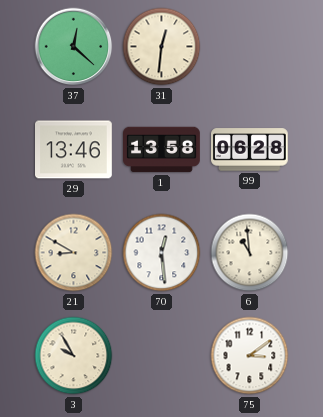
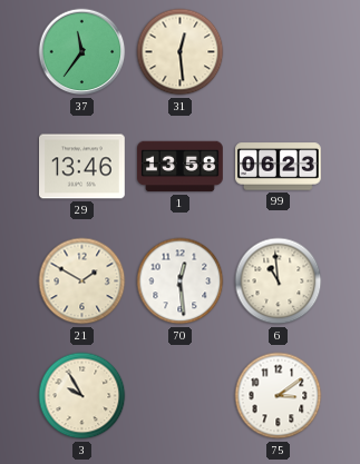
37: 12:22 -> 11:36
31: 12:31 -> 12:29
99: 06:28 -> 06:23
21: 8:50 -> 1:50
